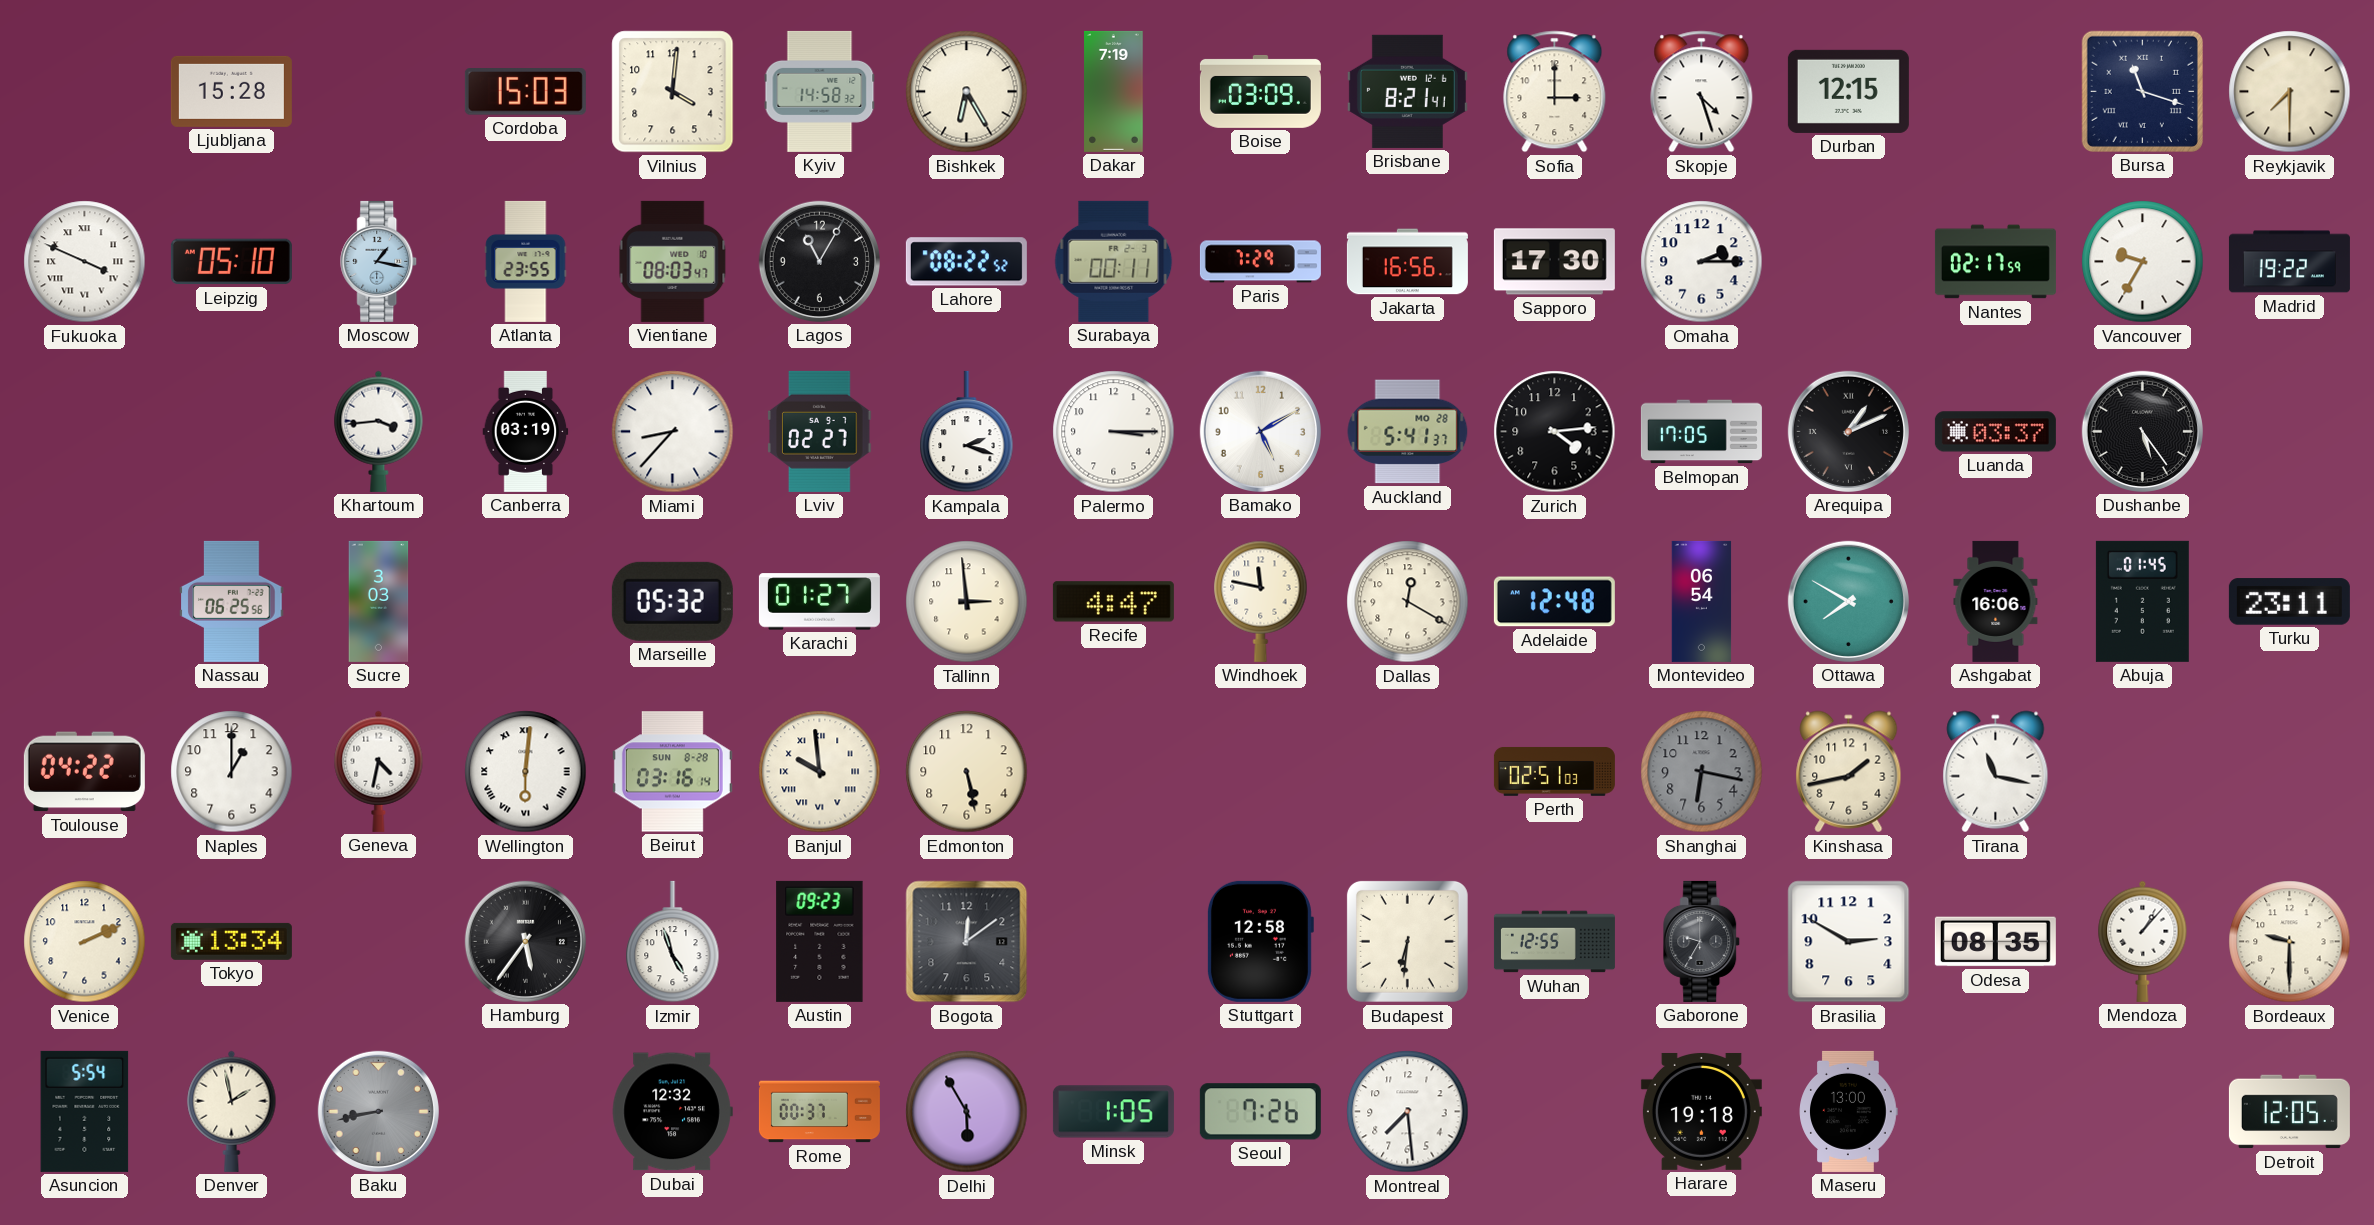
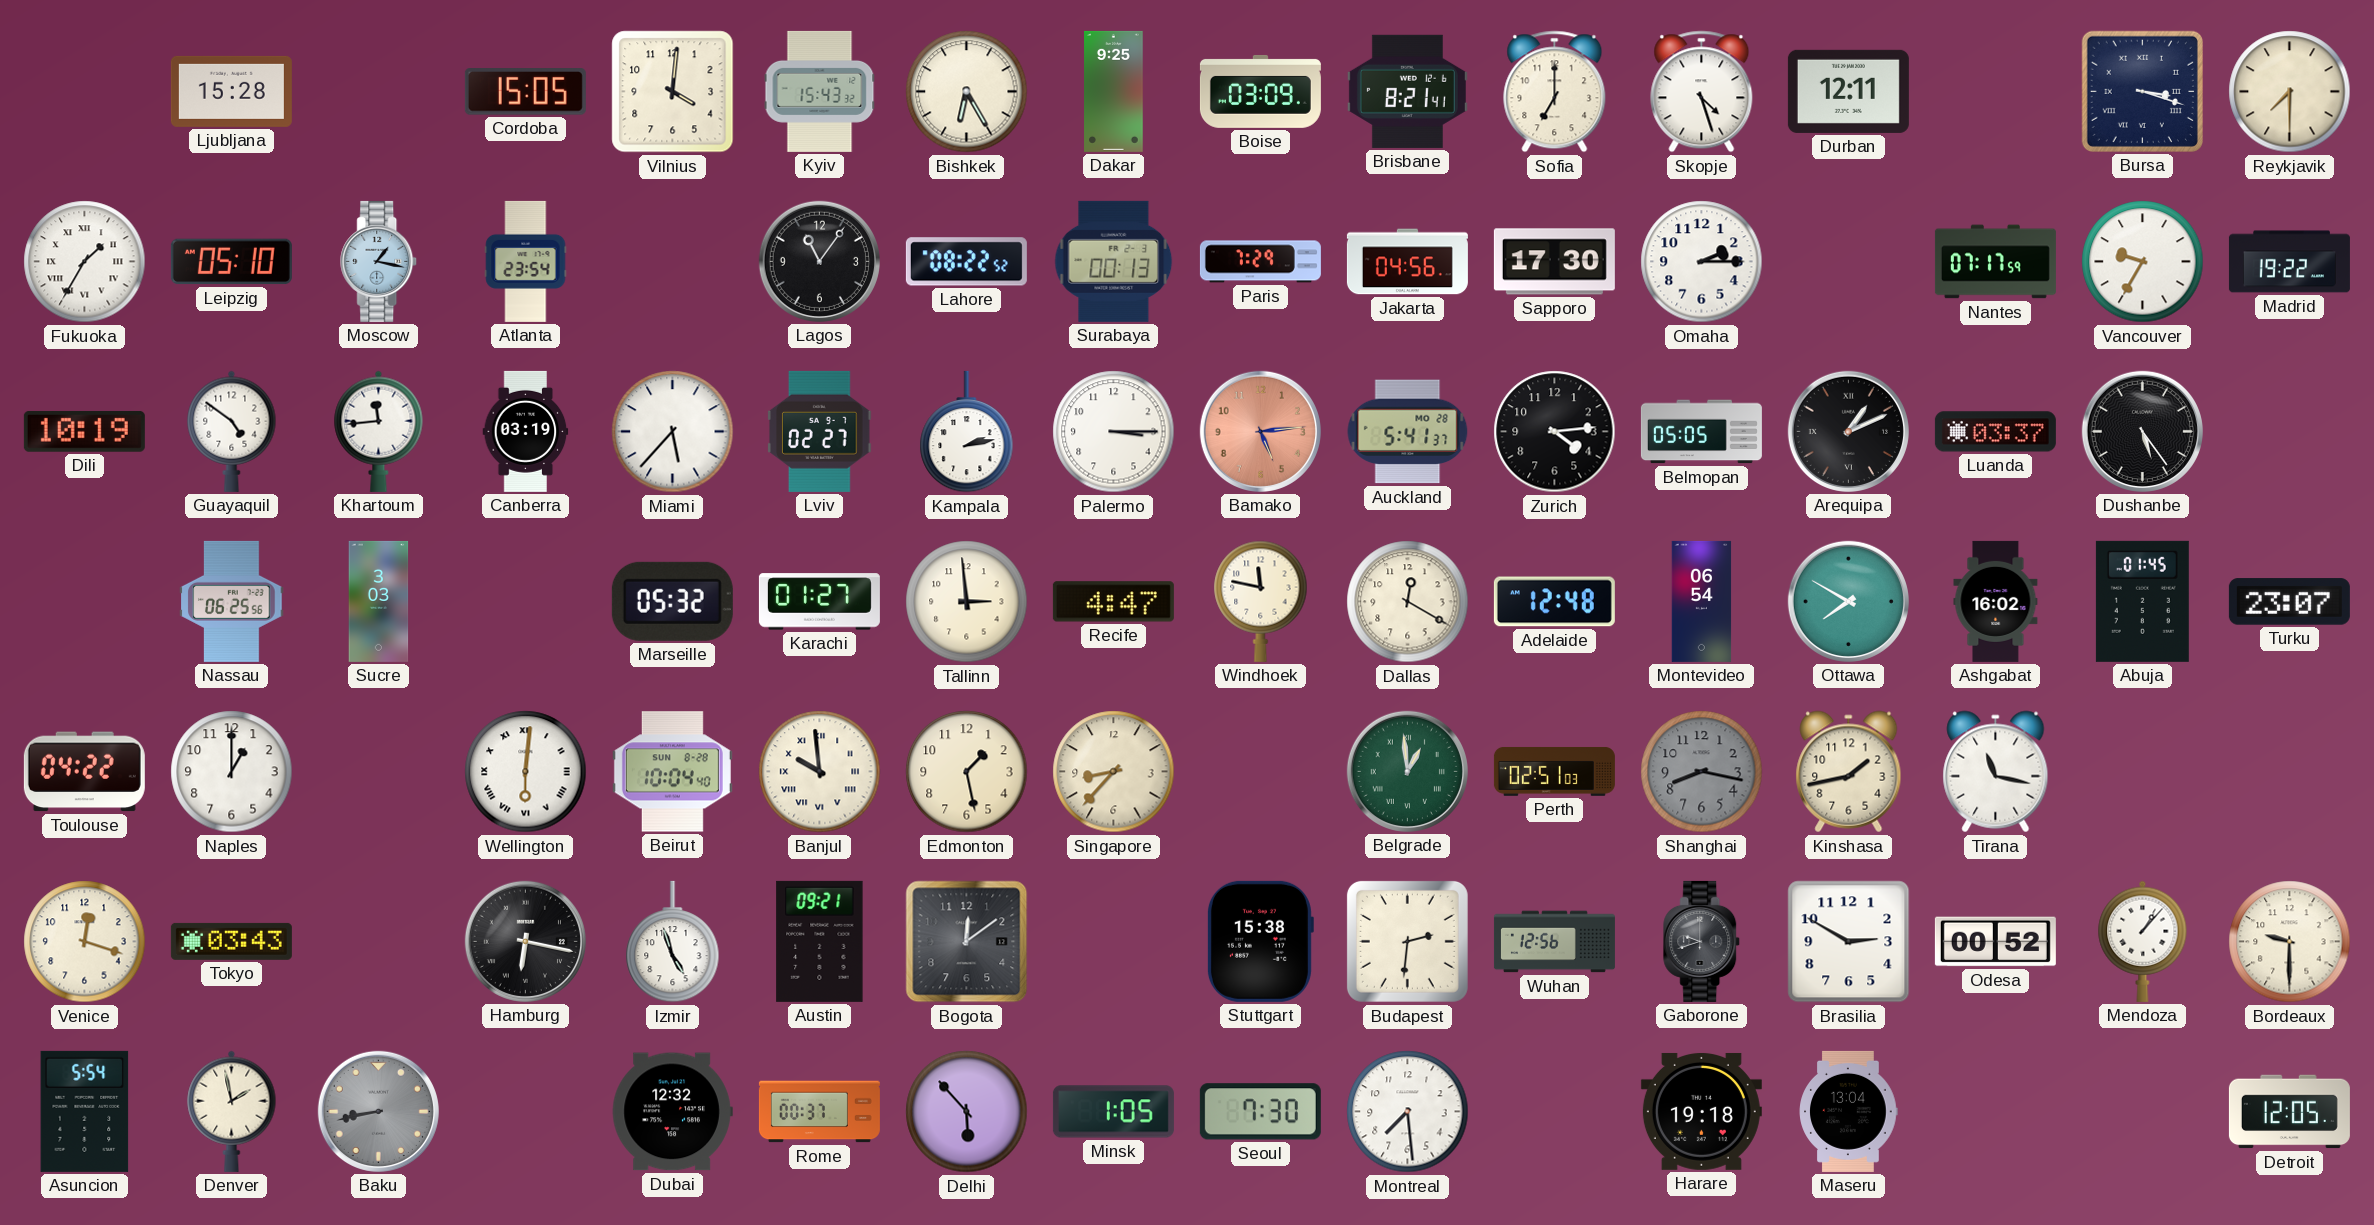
Cordoba: 15:03 -> 15:05
Kyiv: 14:58 -> 15:43
Dakar: 7:19 -> 9:25
Sofia: 3:00 -> 7:00
Durban: 12:15 -> 12:11
Bursa: 11:18 -> 3:18
Fukuoka: 3:49 -> 1:35
Atlanta: 23:55 -> 23:54
Vientiane: 08:03 -> none
Lagos: 11:05 -> 11:06
Surabaya: 00:11 -> 00:13
Jakarta: 16:56 -> 04:56
Nantes: 02:17 -> 07:17
Dili: none -> 10:19
Guayaquil: none -> 4:51
Khartoum: 3:44 -> 11:44
Miami: 8:37 -> 5:37
Kampala: 2:18 -> 2:13
Bamako: 5:10 -> 5:14
Bamako dial: white -> salmon
Belmopan: 17:05 -> 05:05
Ashgabat: 16:06 -> 16:02
Turku: 23:11 -> 23:07
Geneva: 4:32 -> none
Beirut: 03:16 -> 10:04
Edmonton: 5:28 -> 1:28
Singapore: none -> 8:37
Belgrade: none -> 12:59
Shanghai: 6:17 -> 8:17
Venice: 2:11 -> 12:18
Tokyo: 13:34 -> 03:43
Hamburg: 5:36 -> 6:17
Austin: 09:23 -> 09:21
Stuttgart: 12:58 -> 15:38
Budapest: 6:31 -> 2:31
Wuhan: 12:55 -> 12:56
Gaborone: 9:35 -> 9:42
Odesa: 08:35 -> 00:52
Delhi: 5:55 -> 5:53
Seoul: 7:26 -> 7:30
Maseru: 13:00 -> 13:04
